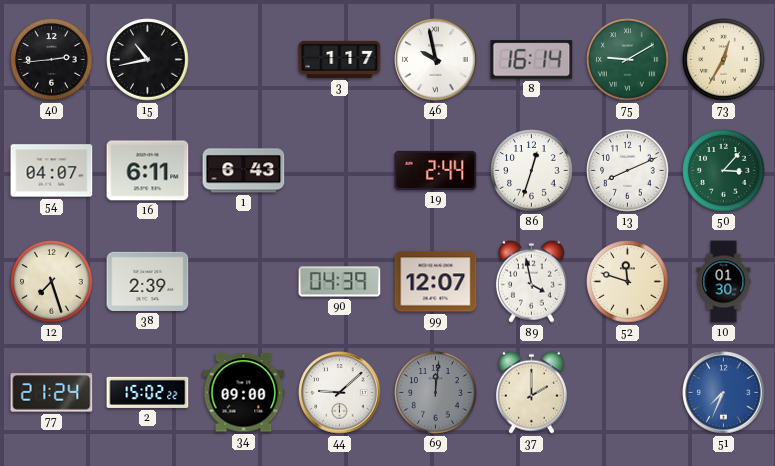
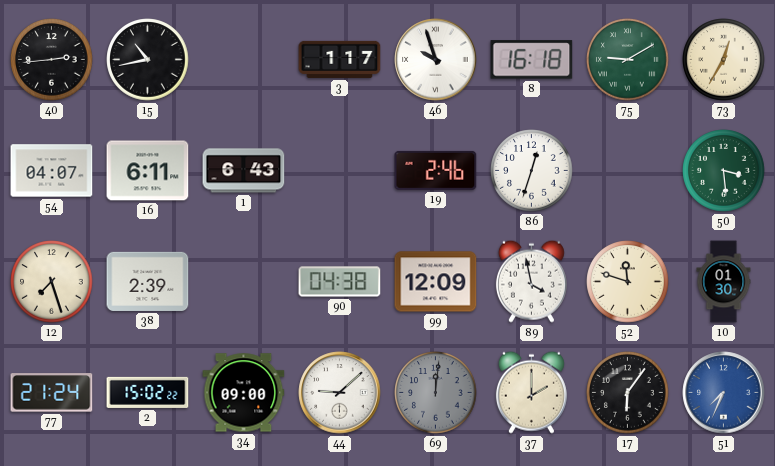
46: 9:58 -> 9:57
8: 16:14 -> 16:18
19: 2:44 -> 2:46
13: 8:11 -> none
50: 3:07 -> 3:29
90: 04:39 -> 04:38
99: 12:07 -> 12:09
17: none -> 6:06
